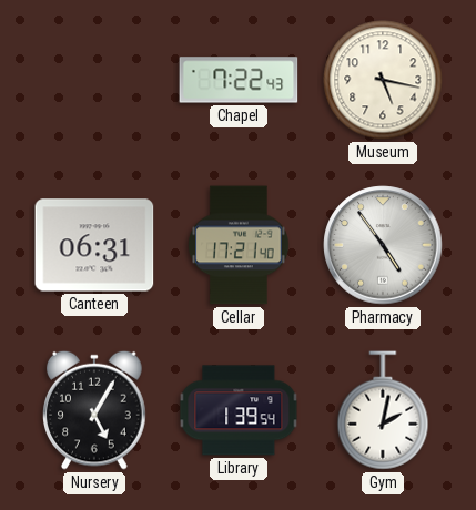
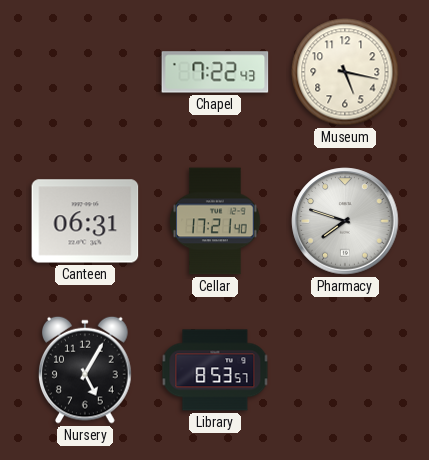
Pharmacy: 4:54 -> 7:48
Library: 1:39 -> 8:53
Gym: 2:02 -> none
